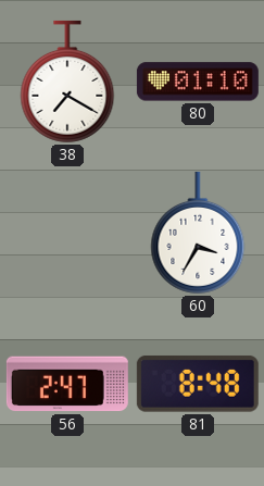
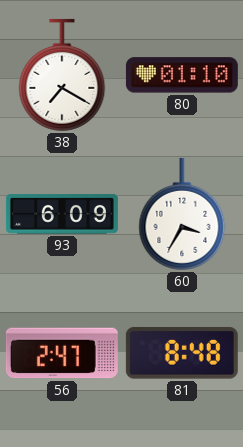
93: none -> 6:09
